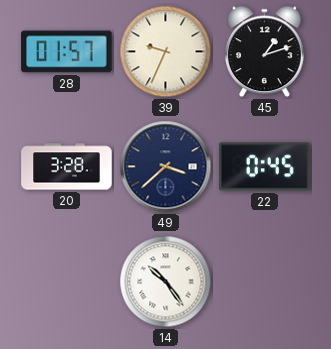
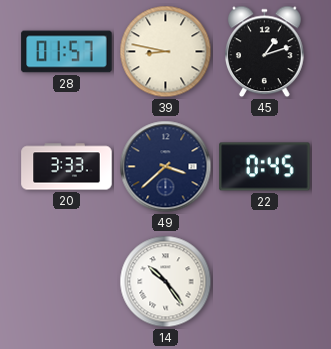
39: 9:34 -> 8:47
20: 3:28 -> 3:33
